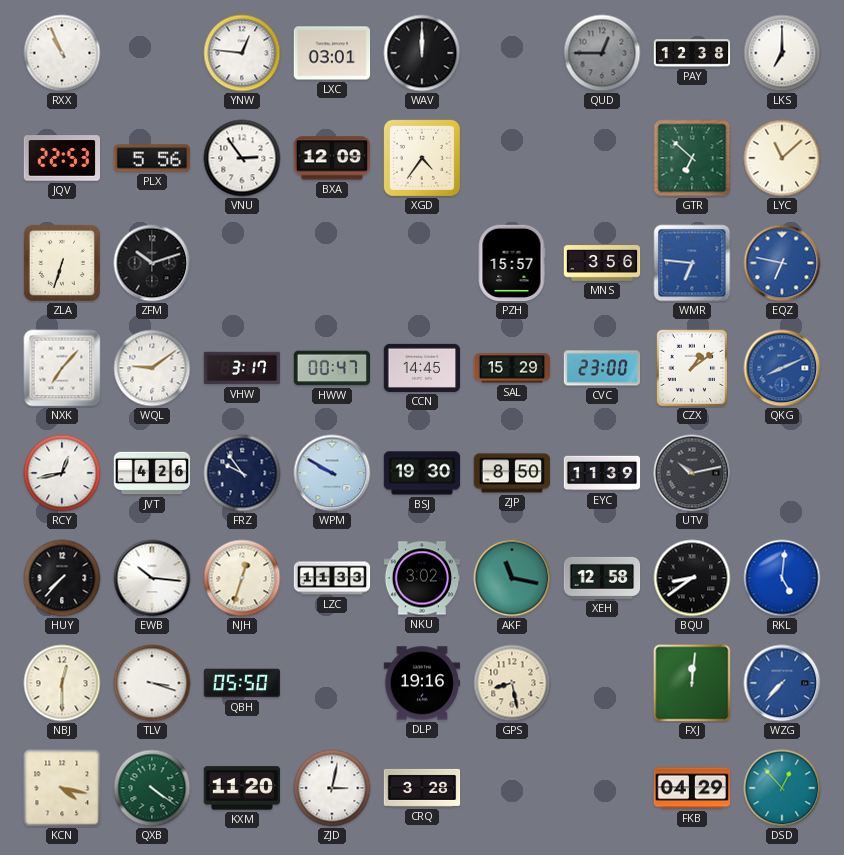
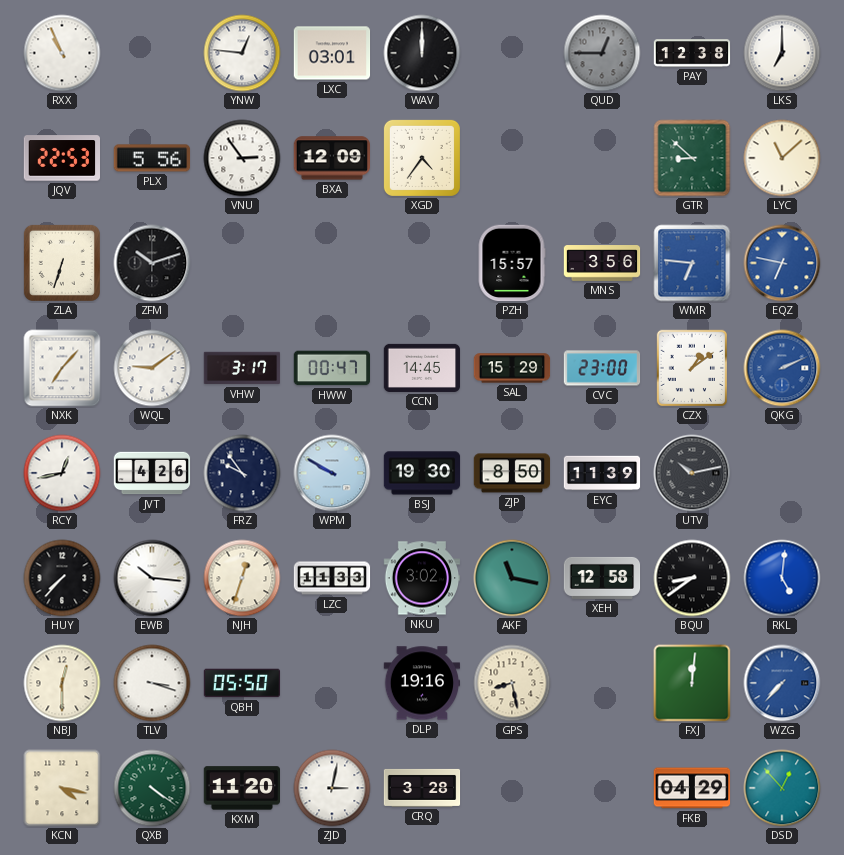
GTR: 6:52 -> 8:52
QKG: 8:11 -> 2:11
